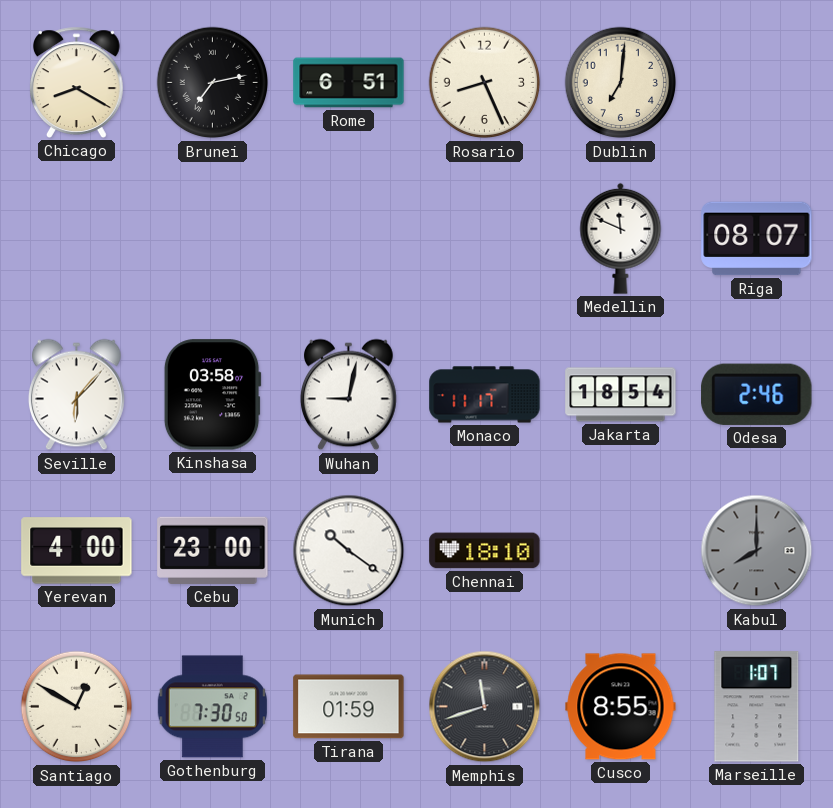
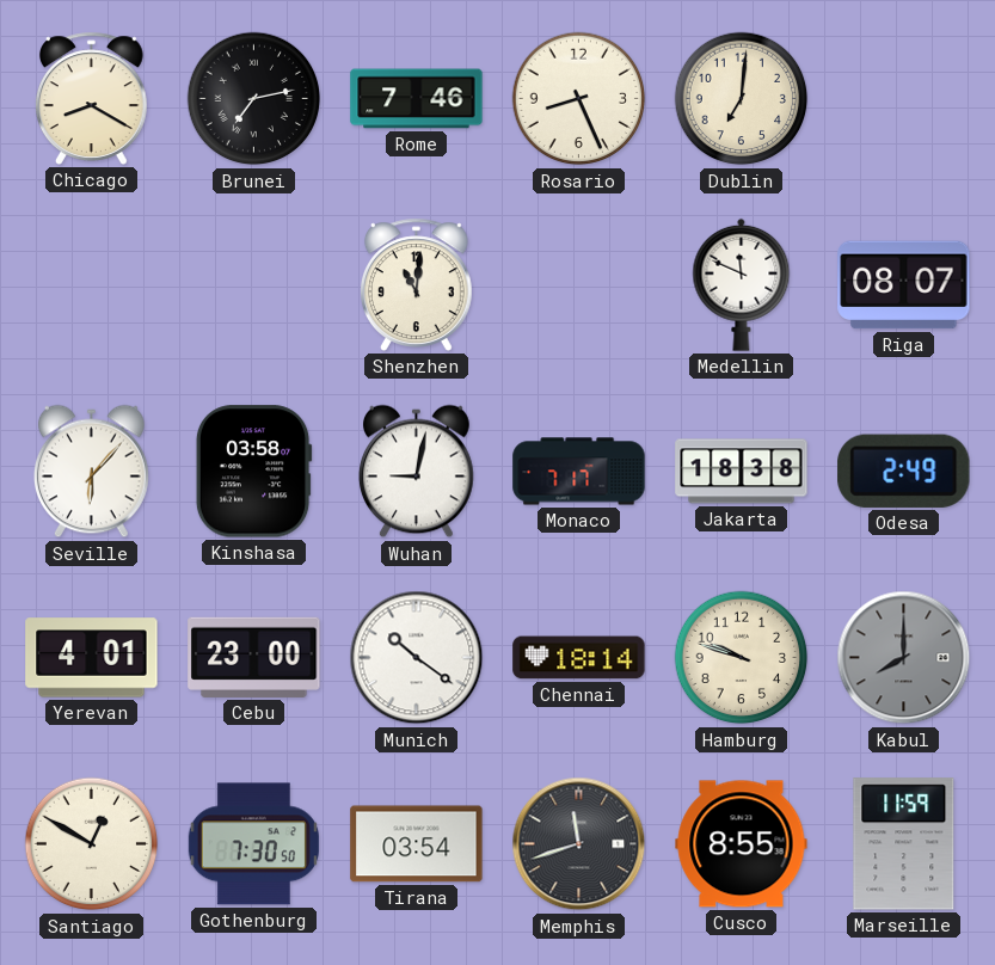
Rome: 6:51 -> 7:46
Shenzhen: none -> 11:01
Monaco: 11:17 -> 7:17
Jakarta: 18:54 -> 18:38
Odesa: 2:46 -> 2:49
Yerevan: 4:00 -> 4:01
Chennai: 18:10 -> 18:14
Hamburg: none -> 9:48
Tirana: 01:59 -> 03:54
Marseille: 1:07 -> 11:59
